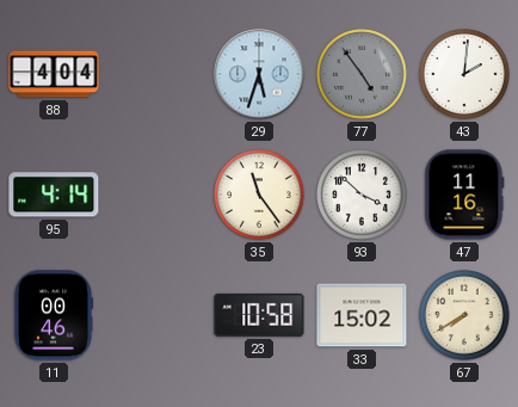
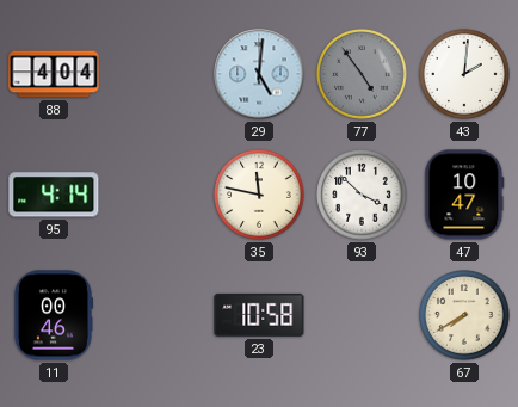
29: 5:33 -> 5:01
35: 11:24 -> 11:47
47: 11:16 -> 10:47
33: 15:02 -> none
